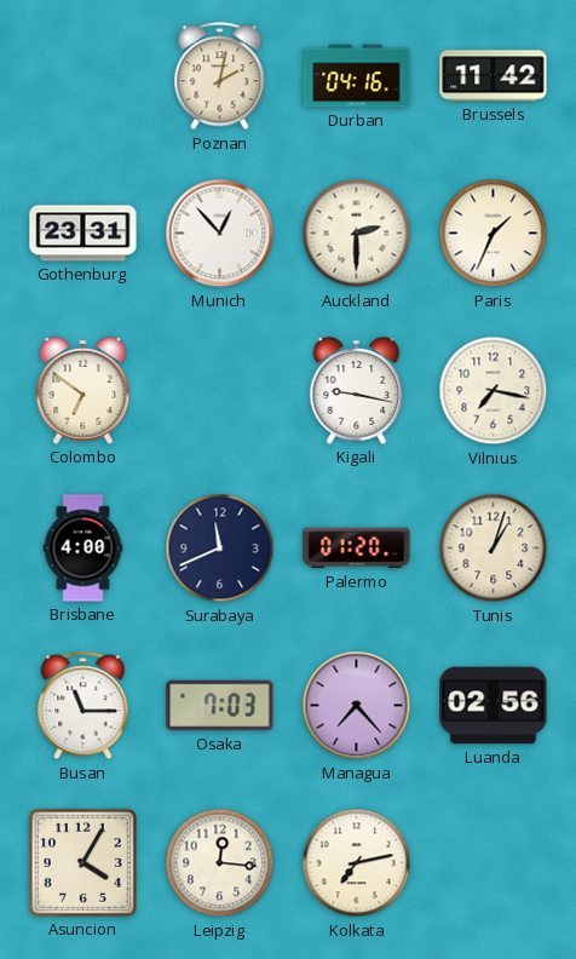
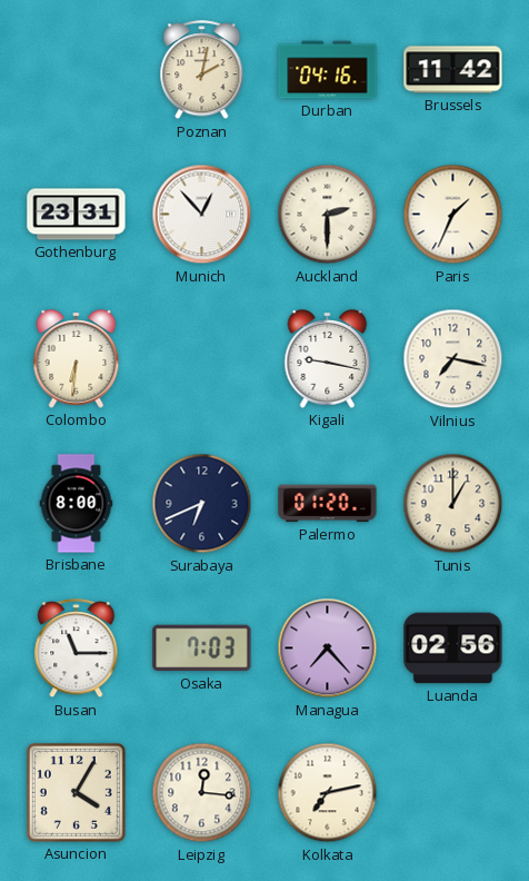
Colombo: 6:51 -> 6:31
Brisbane: 4:00 -> 8:00
Surabaya: 11:41 -> 6:41
Tunis: 1:03 -> 1:00
